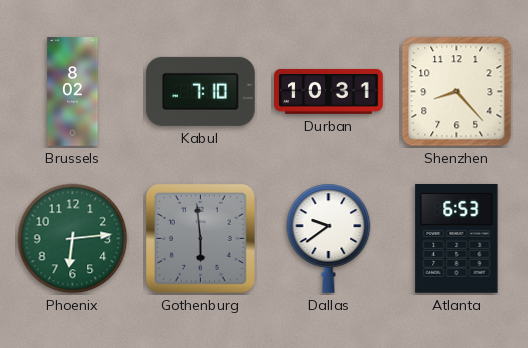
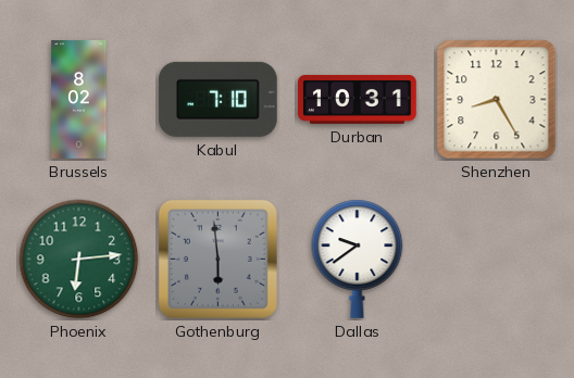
Shenzhen: 8:23 -> 8:25
Atlanta: 6:53 -> none
